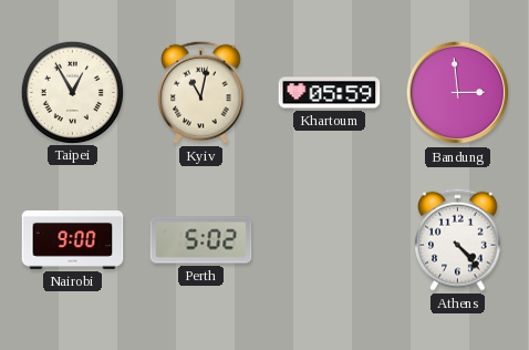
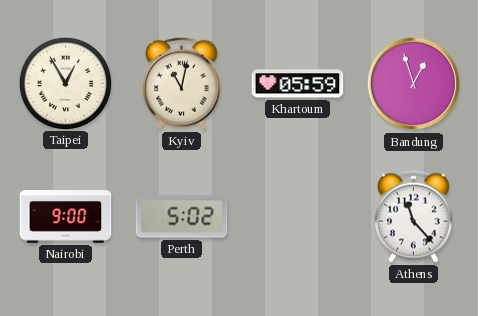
Bandung: 2:59 -> 12:57
Athens: 4:23 -> 11:23
